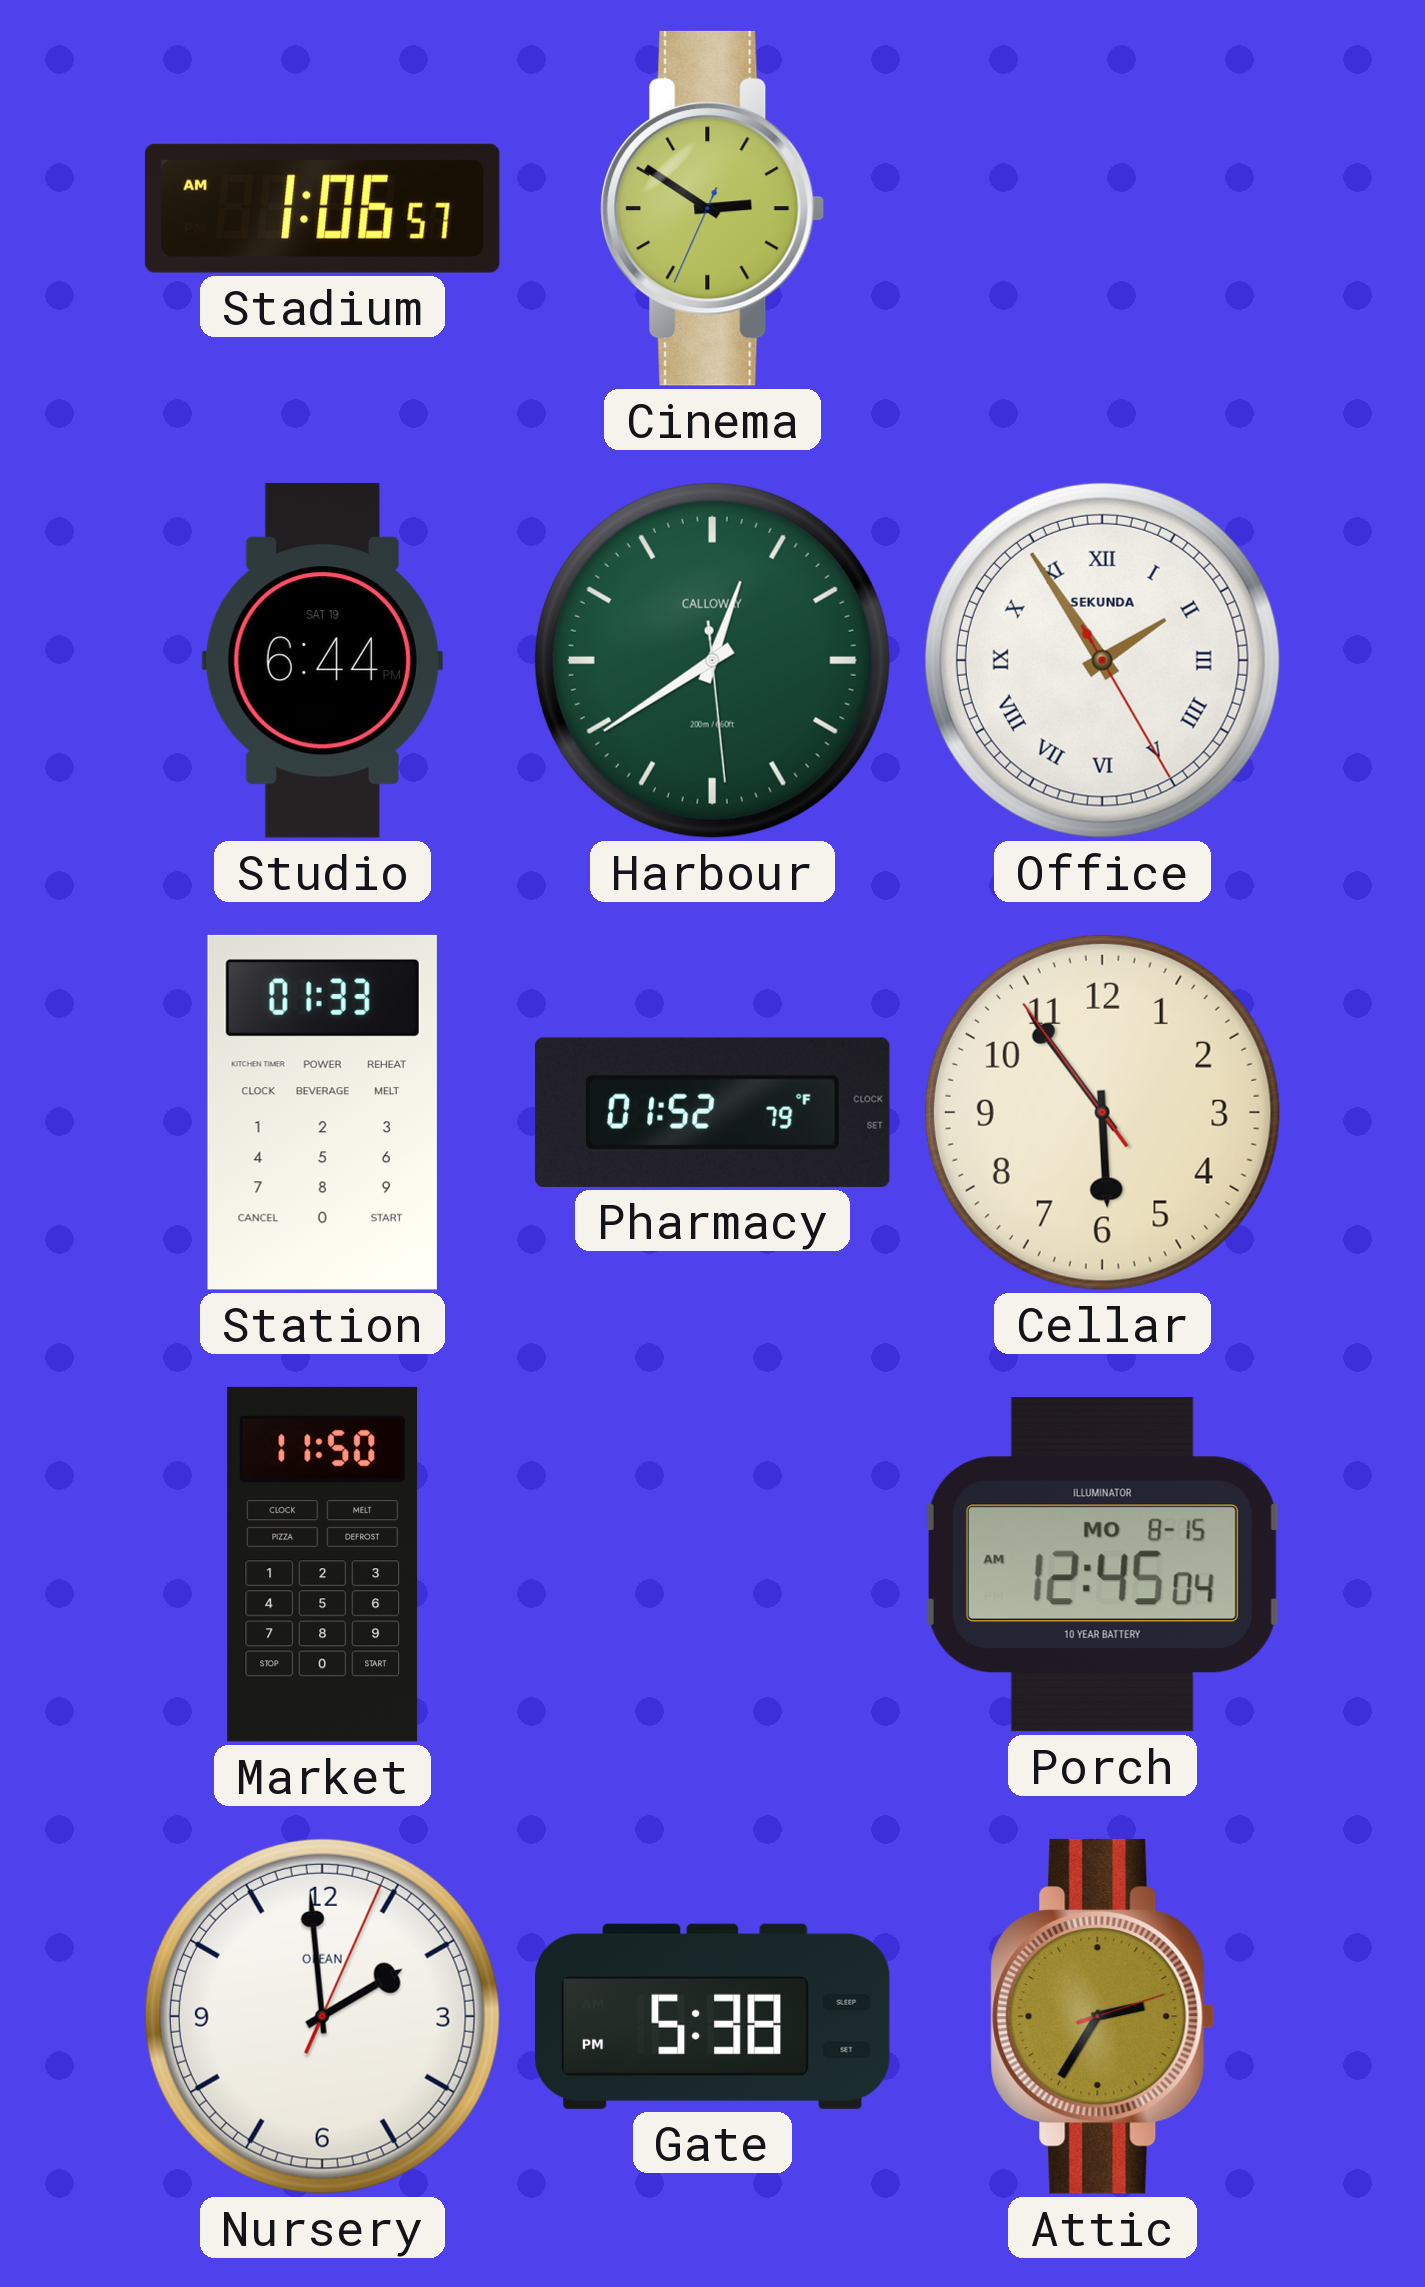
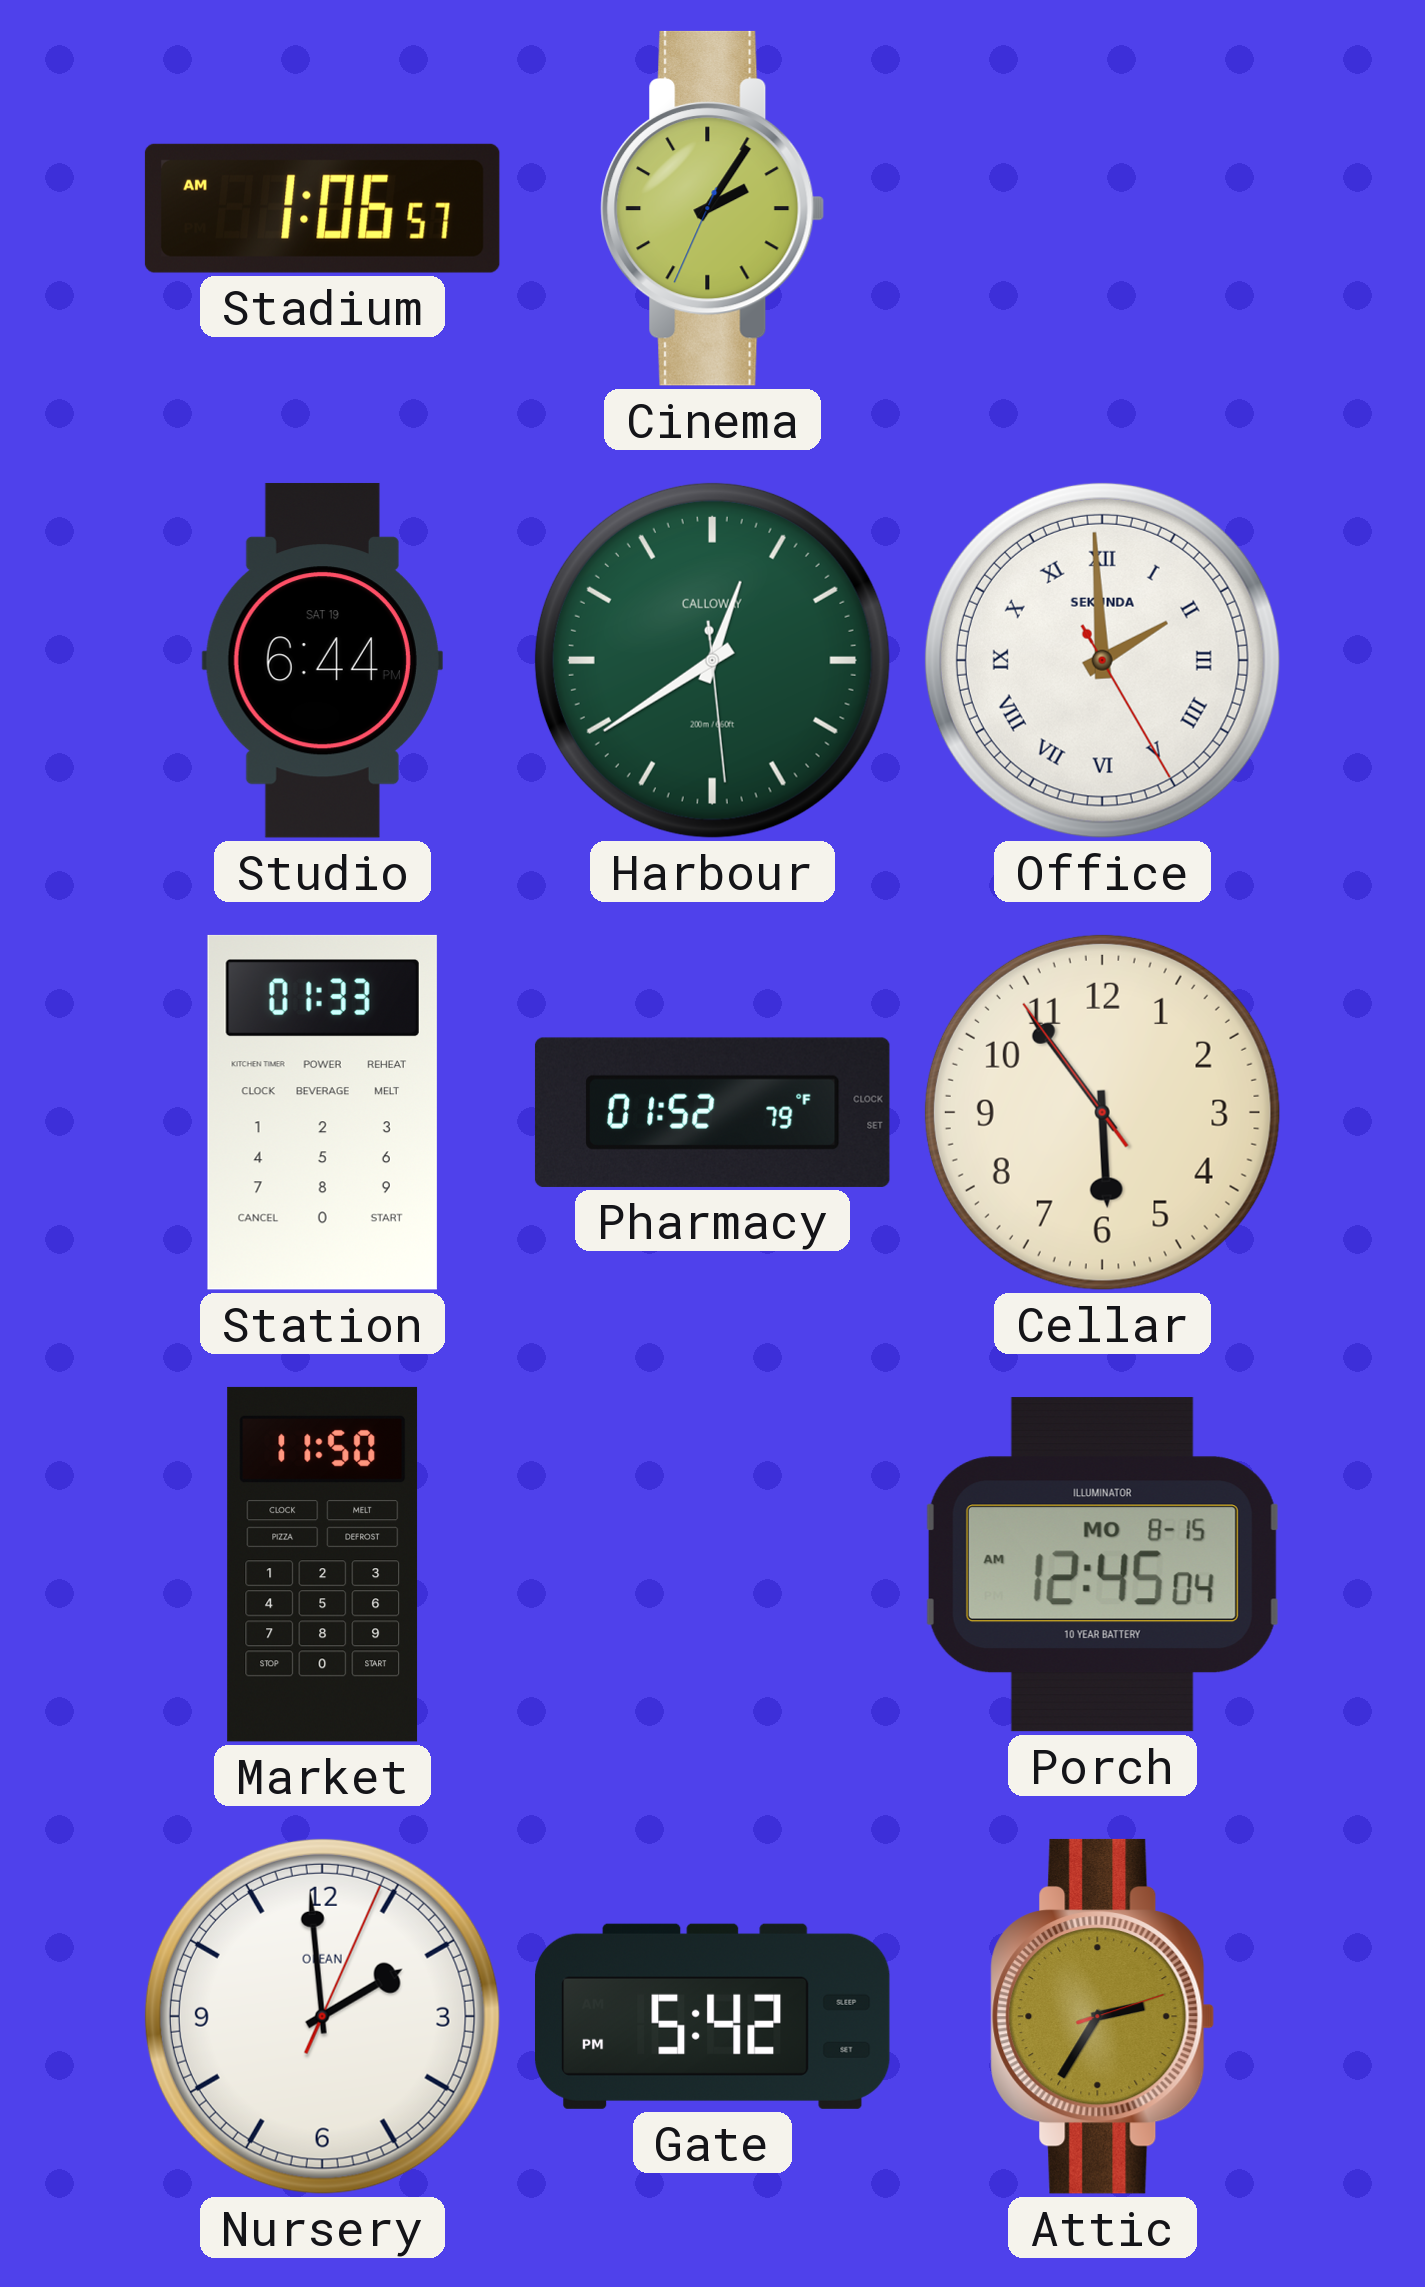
Cinema: 2:50 -> 2:05
Office: 1:54 -> 1:59
Gate: 5:38 -> 5:42
